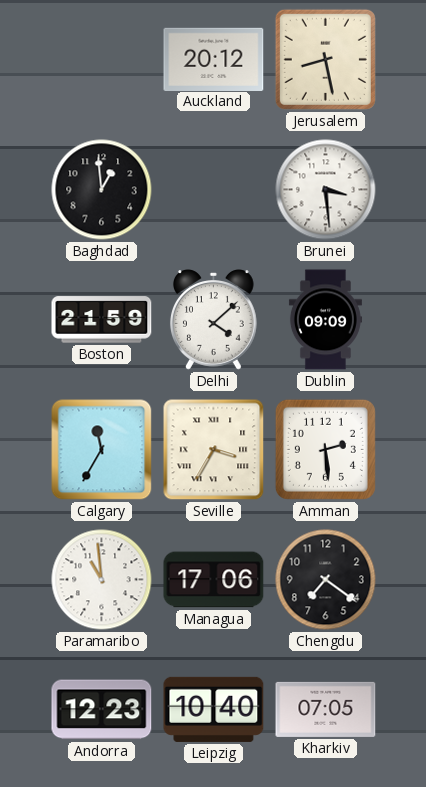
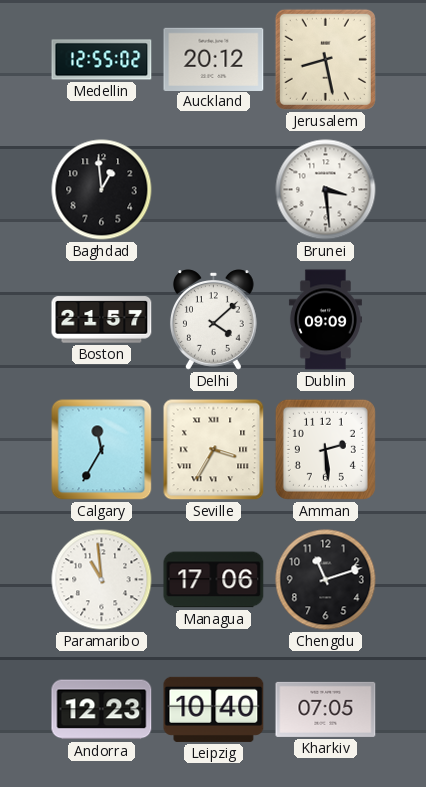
Medellin: none -> 12:55
Boston: 21:59 -> 21:57
Chengdu: 7:21 -> 11:12
